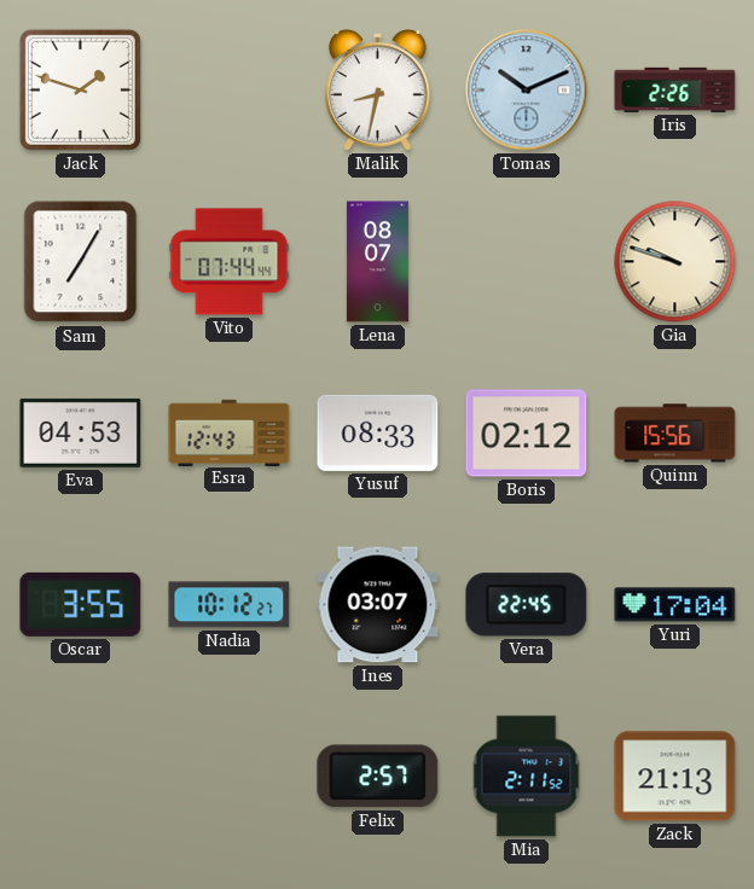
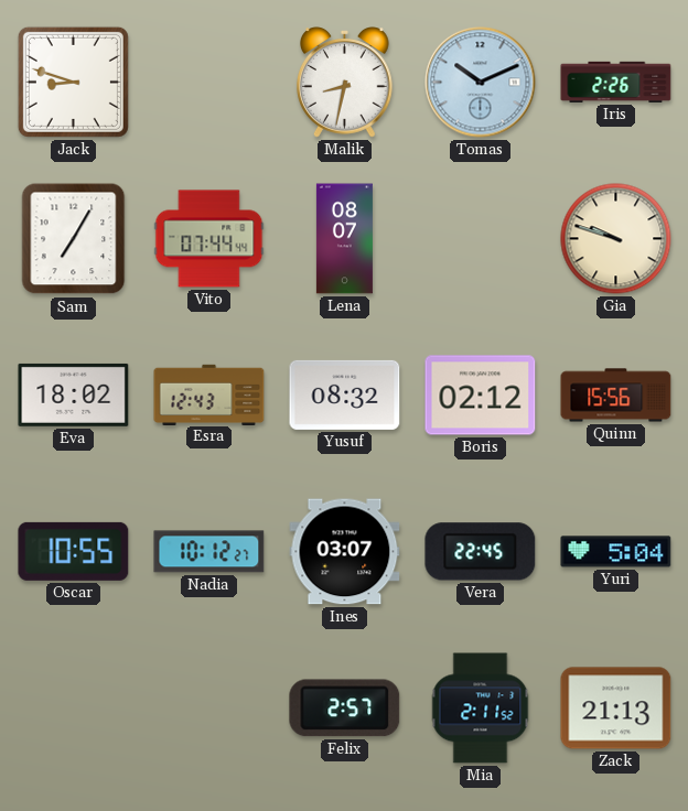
Jack: 1:48 -> 8:48
Eva: 04:53 -> 18:02
Yusuf: 08:33 -> 08:32
Oscar: 3:55 -> 10:55
Yuri: 17:04 -> 5:04
